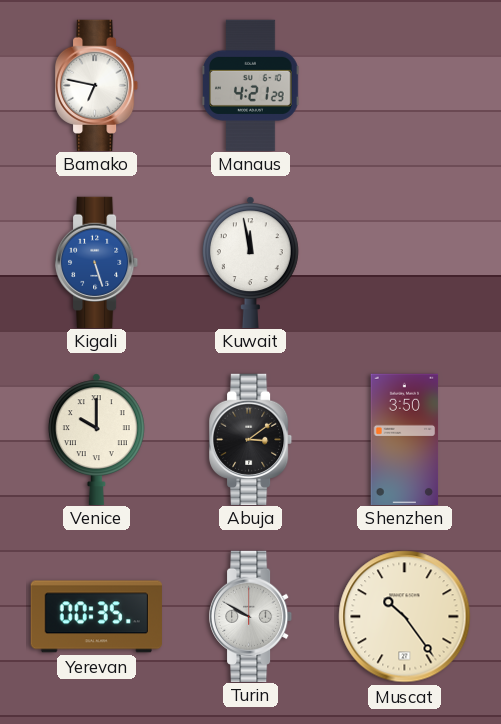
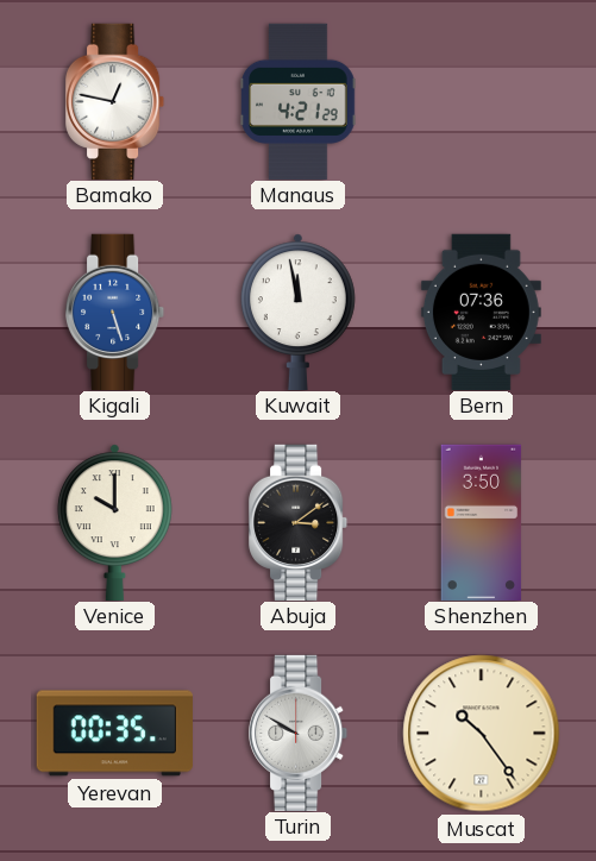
Bamako: 6:47 -> 12:47
Bern: none -> 07:36
